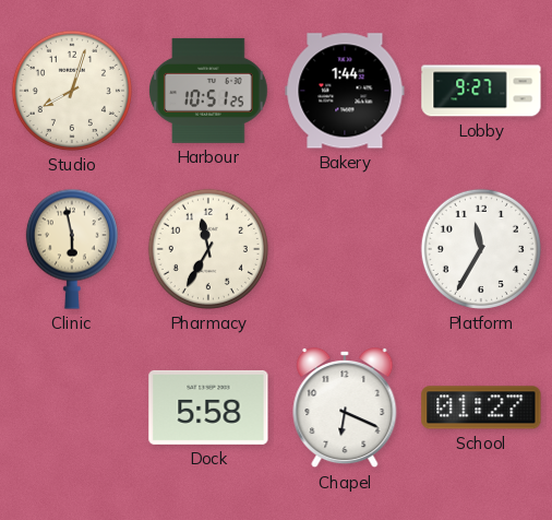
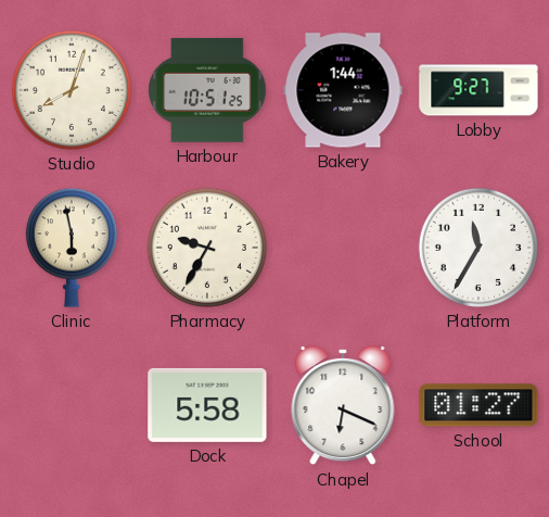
Pharmacy: 11:35 -> 9:35
